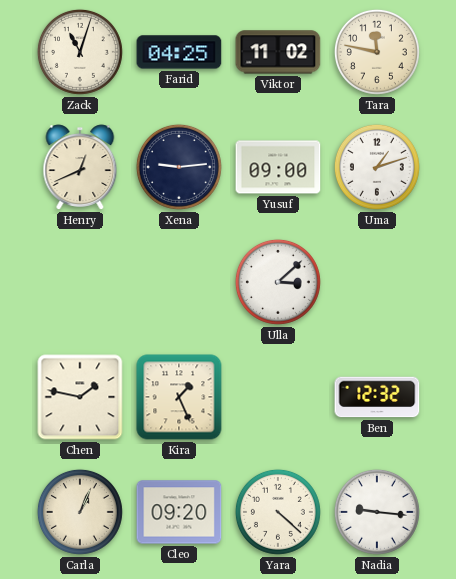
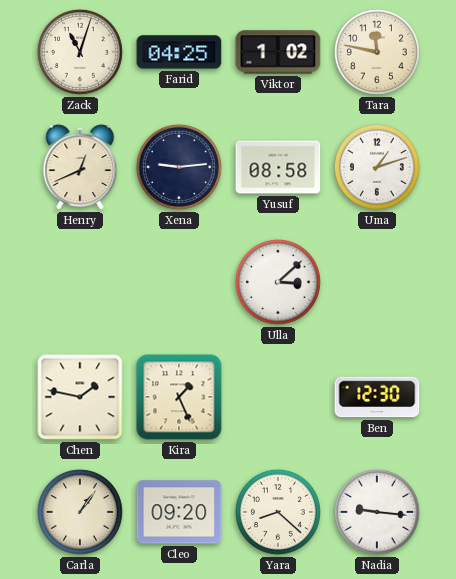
Viktor: 11:02 -> 1:02
Yusuf: 09:00 -> 08:58
Ben: 12:32 -> 12:30
Carla: 1:04 -> 1:06
Yara: 4:22 -> 8:22
